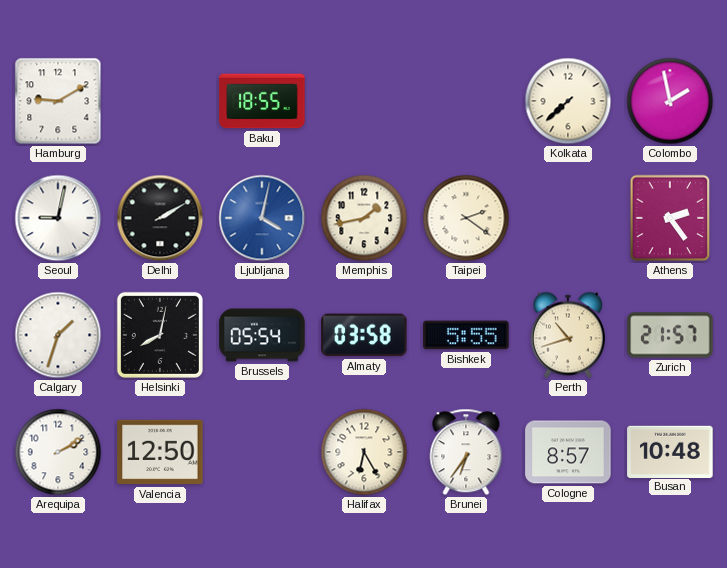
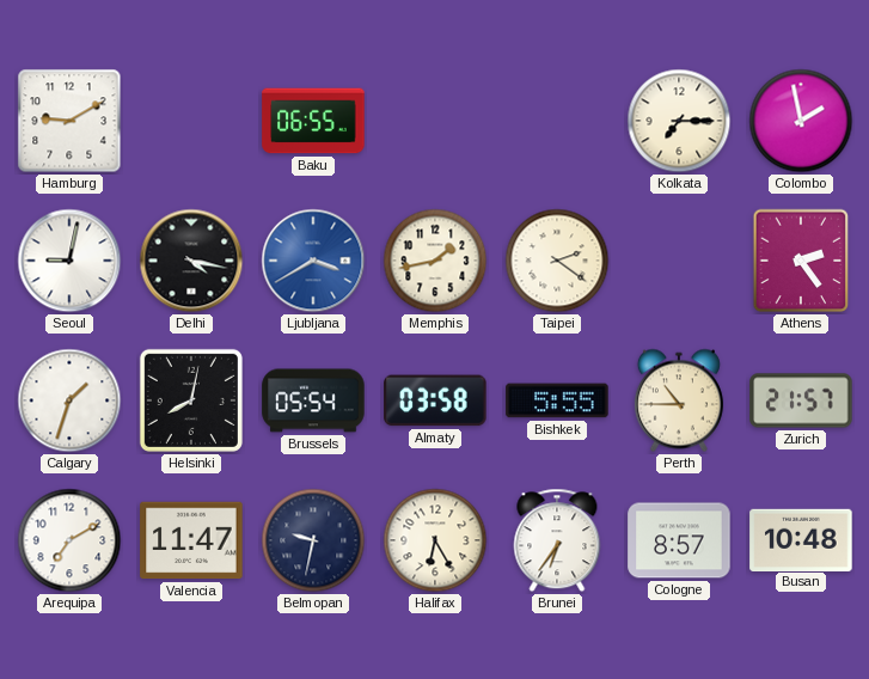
Baku: 18:55 -> 06:55
Kolkata: 7:38 -> 7:15
Delhi: 2:10 -> 4:17
Ljubljana: 4:02 -> 3:40
Perth: 10:42 -> 10:45
Arequipa: 2:10 -> 7:10
Valencia: 12:50 -> 11:47
Belmopan: none -> 9:32
